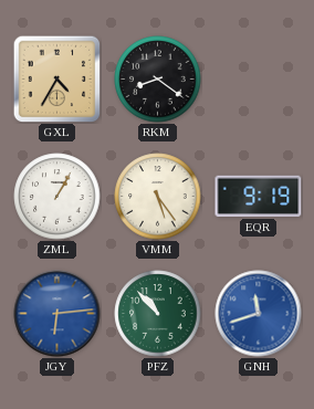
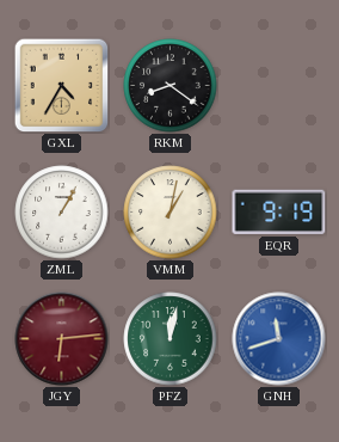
VMM: 5:24 -> 1:02
JGY dial: blue -> burgundy
PFZ: 10:53 -> 12:02
